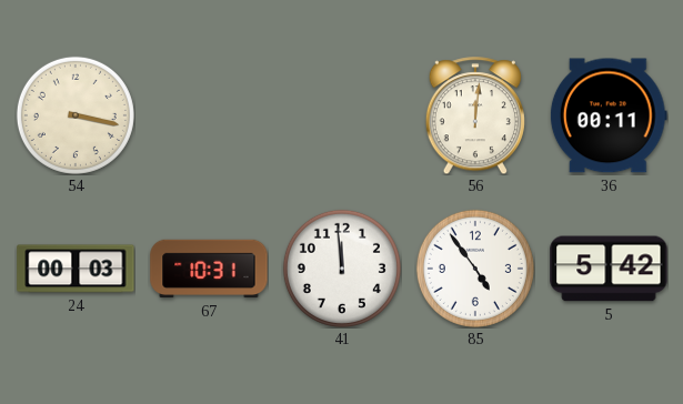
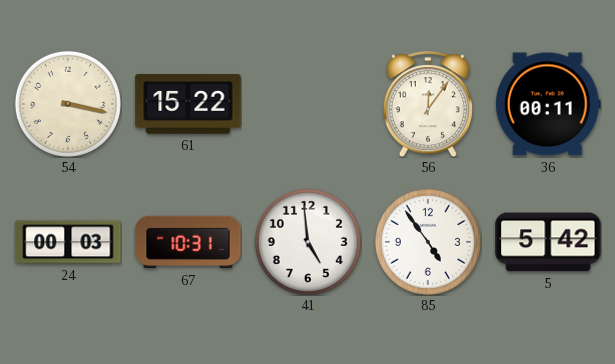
61: none -> 15:22
56: 12:01 -> 12:06
41: 11:59 -> 4:59
